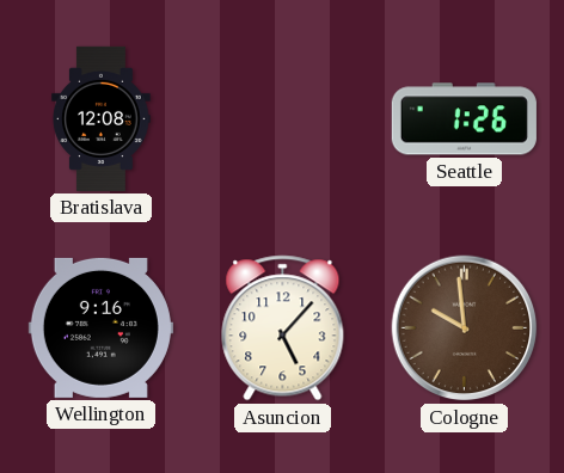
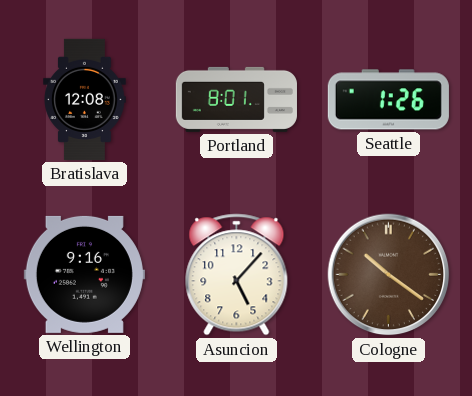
Portland: none -> 8:01
Cologne: 9:59 -> 10:21
